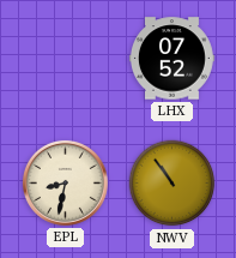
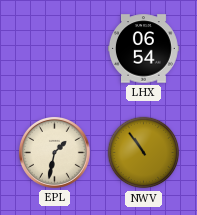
LHX: 07:52 -> 06:54
EPL: 8:32 -> 1:32
